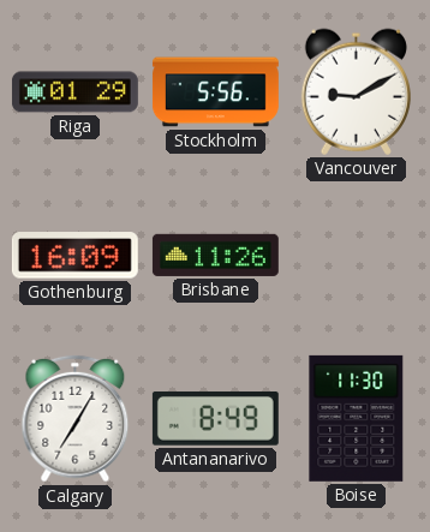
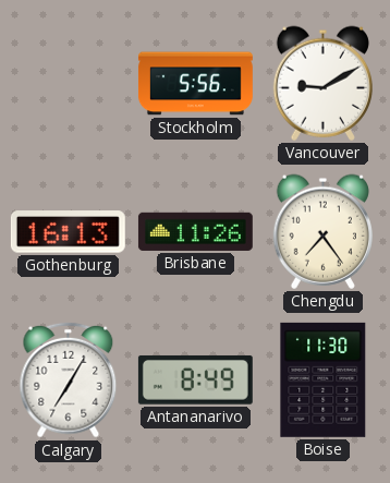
Riga: 01:29 -> none
Gothenburg: 16:09 -> 16:13
Chengdu: none -> 7:24
